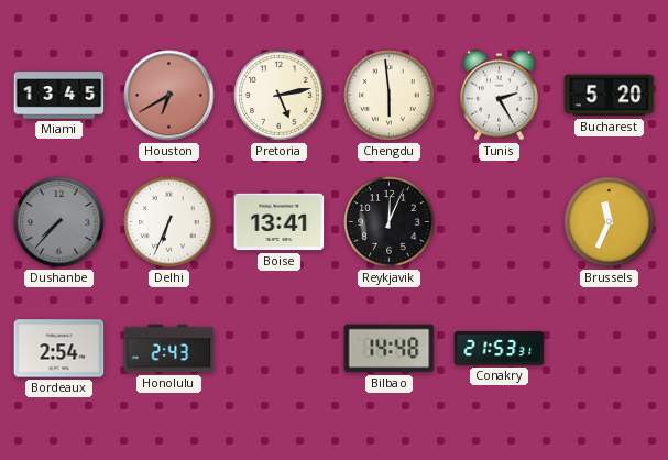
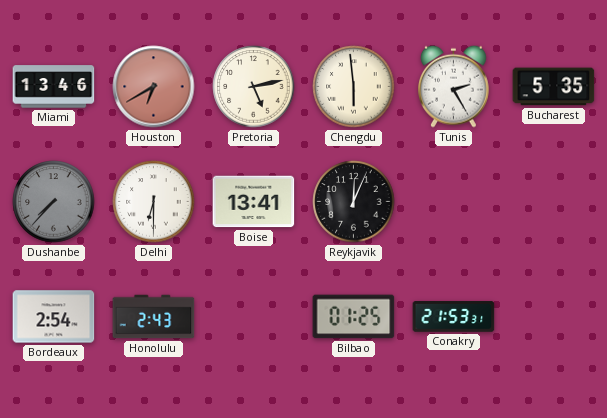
Miami: 13:45 -> 13:46
Bucharest: 5:20 -> 5:35
Delhi: 6:34 -> 6:30
Brussels: 11:34 -> none
Bilbao: 14:48 -> 01:25
